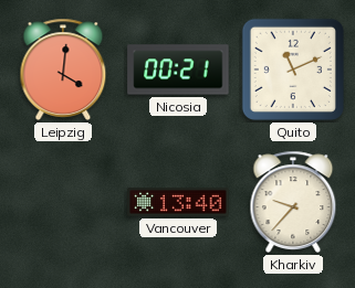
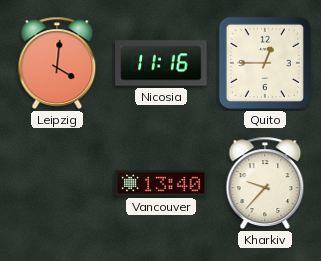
Nicosia: 00:21 -> 11:16
Quito: 11:11 -> 12:45
